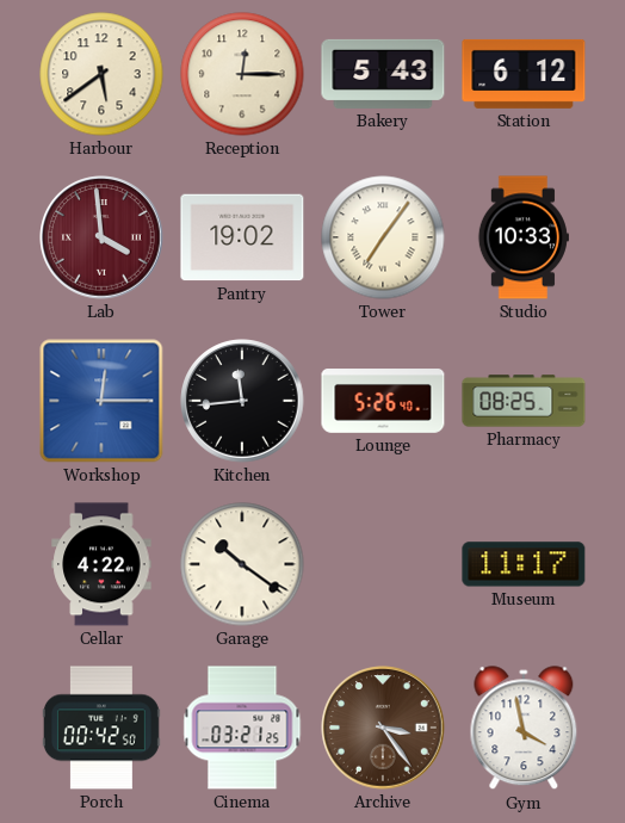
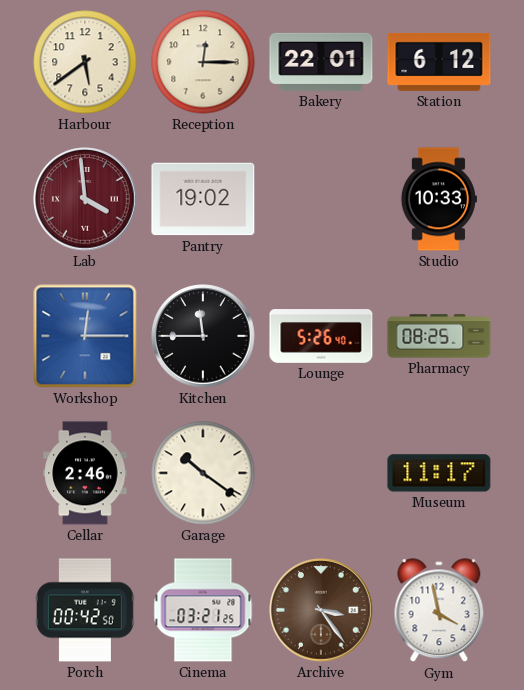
Bakery: 5:43 -> 22:01
Tower: 7:06 -> none
Kitchen: 11:44 -> 11:45
Cellar: 4:22 -> 2:46
